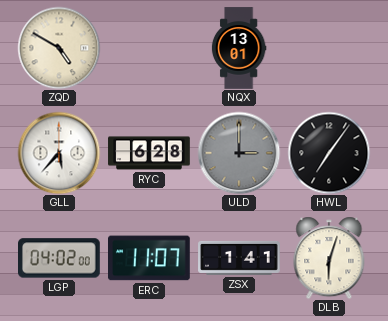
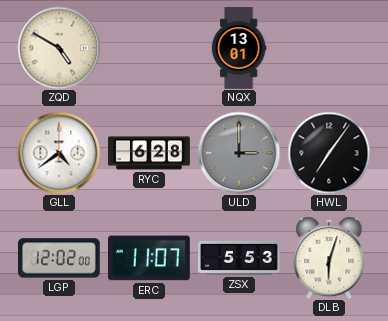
GLL: 5:37 -> 4:39
LGP: 04:02 -> 12:02
ZSX: 1:41 -> 5:53
